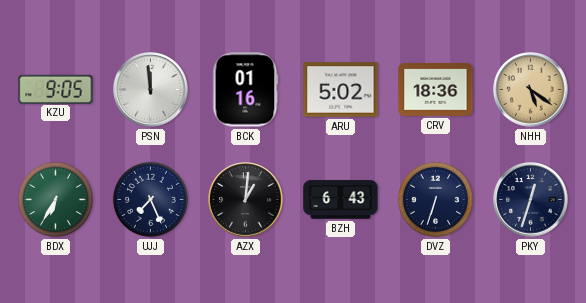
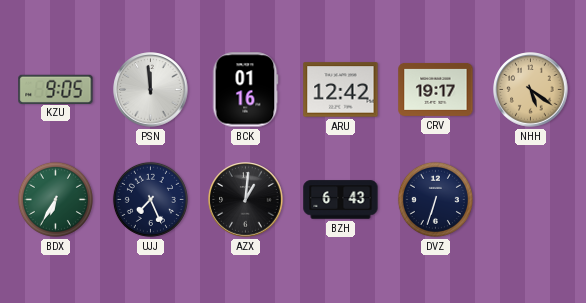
ARU: 5:02 -> 12:42
CRV: 18:36 -> 19:17
PKY: 12:33 -> none
